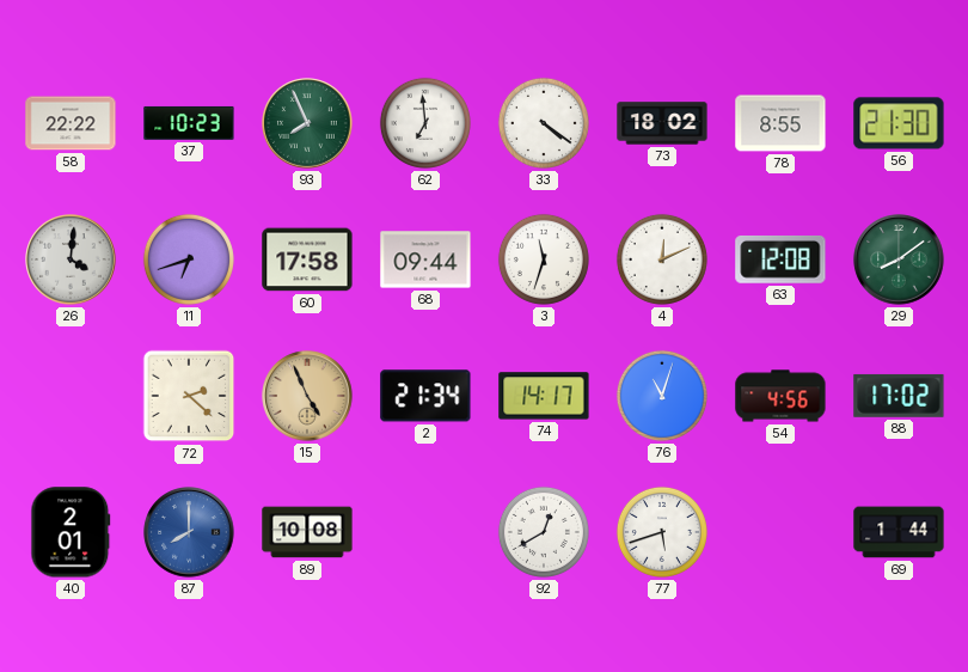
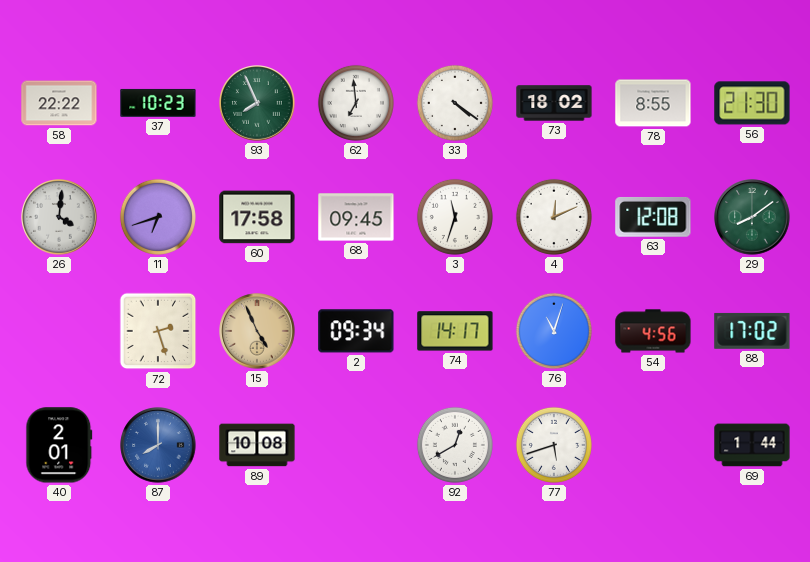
68: 09:44 -> 09:45
72: 2:22 -> 2:27
2: 21:34 -> 09:34
